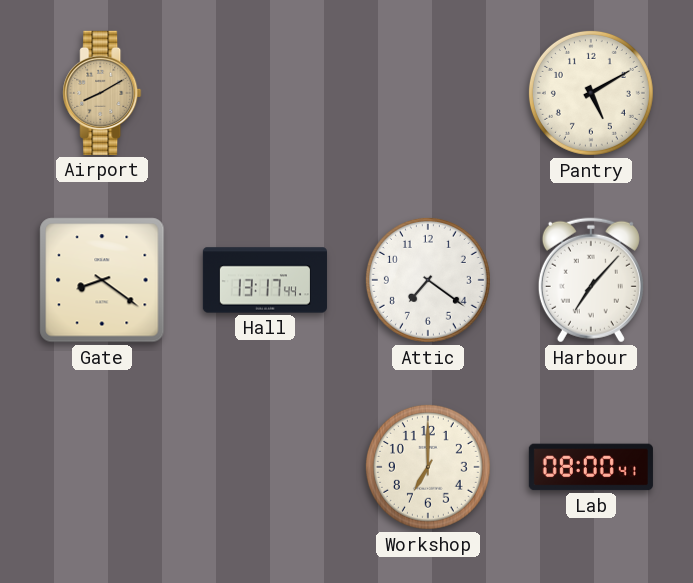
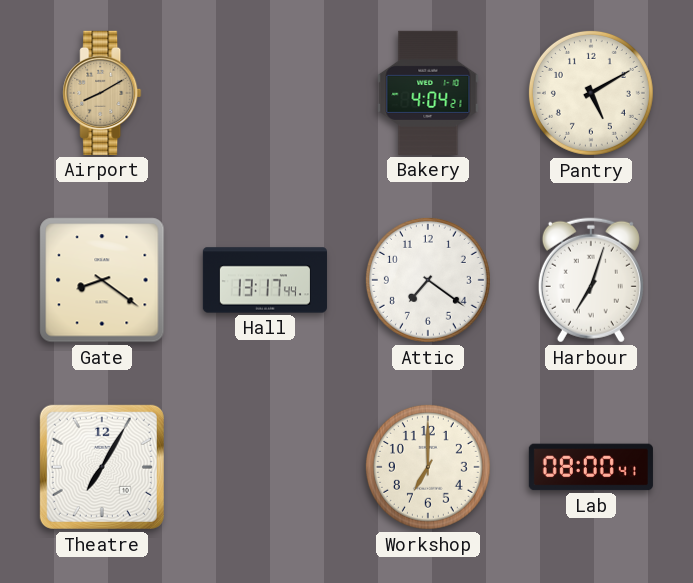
Bakery: none -> 4:04
Harbour: 7:07 -> 7:03
Theatre: none -> 7:05
